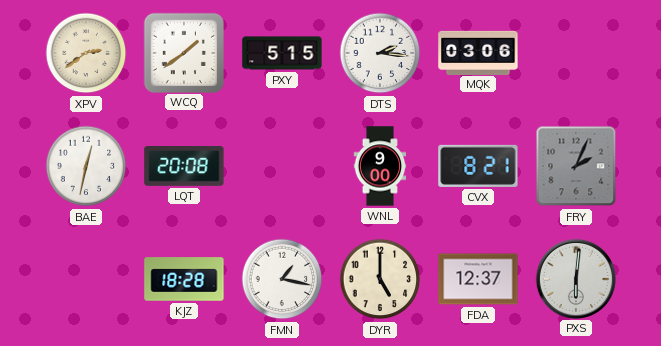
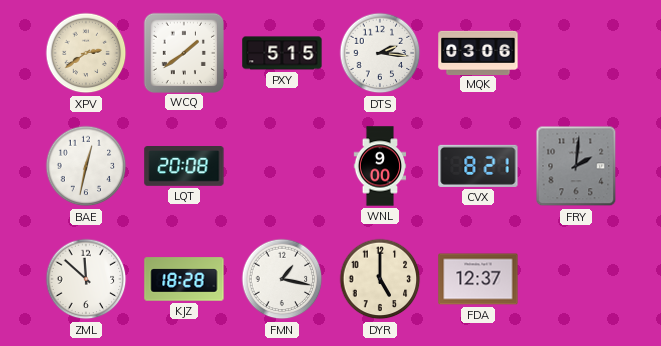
FRY: 2:04 -> 2:01
ZML: none -> 11:52
PXS: 6:01 -> none
